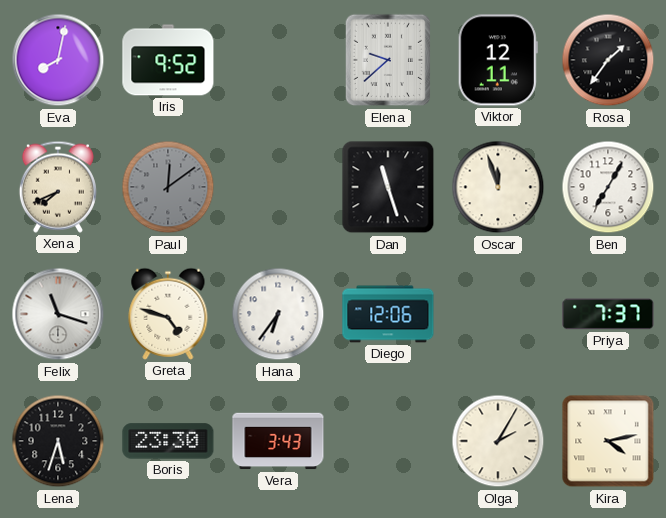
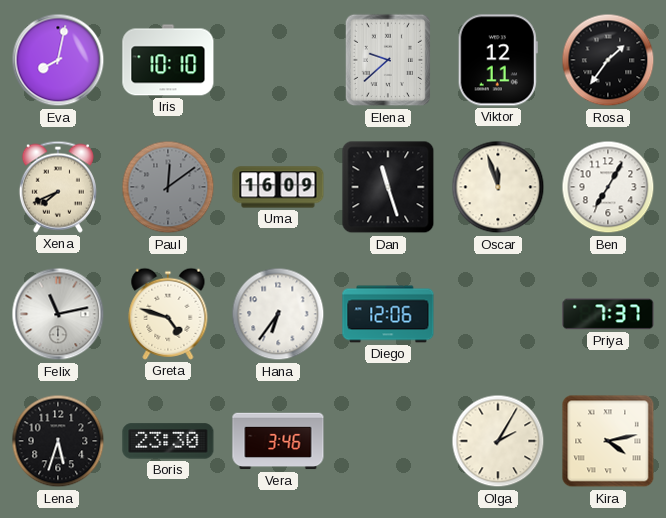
Iris: 9:52 -> 10:10
Uma: none -> 16:09
Felix: 11:18 -> 11:13
Vera: 3:43 -> 3:46
